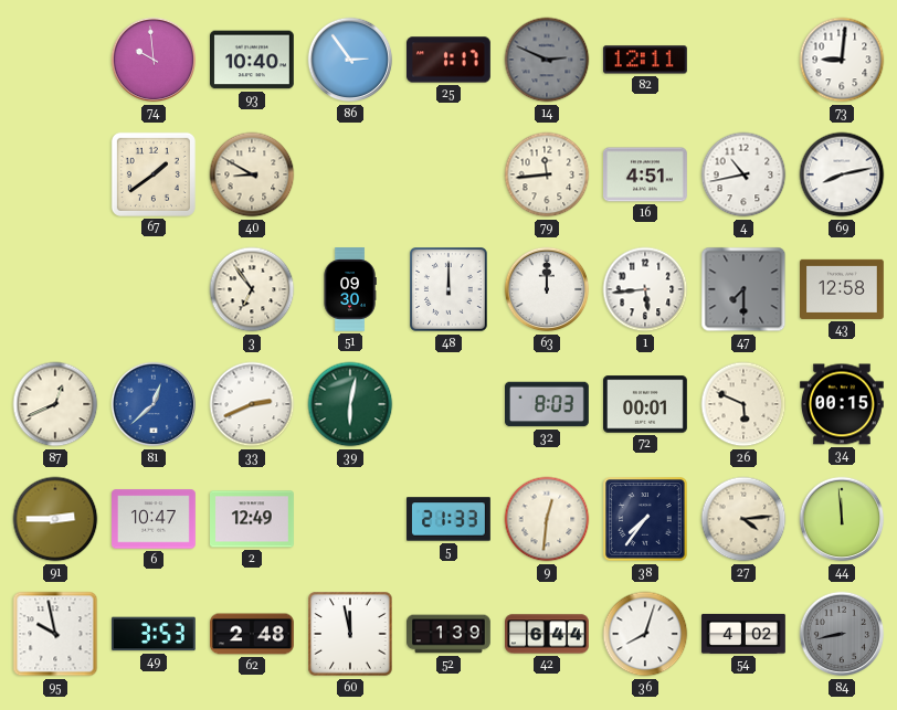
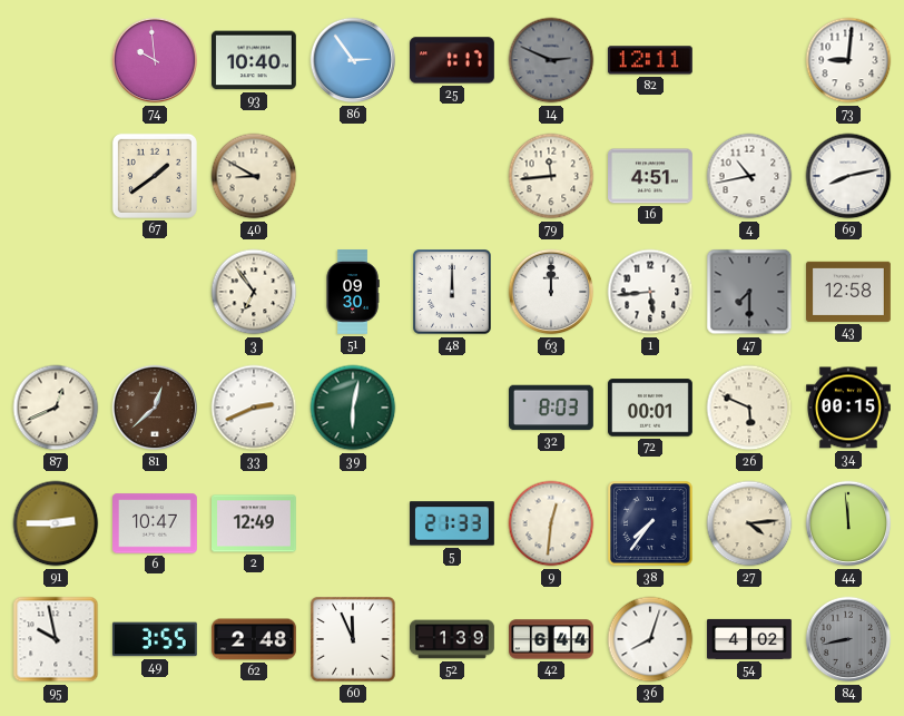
81 dial: blue -> brown
49: 3:53 -> 3:55
60: 11:58 -> 11:56
